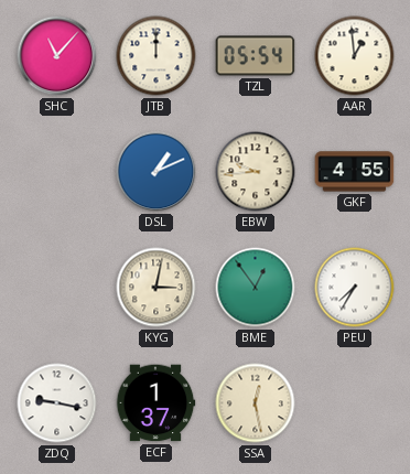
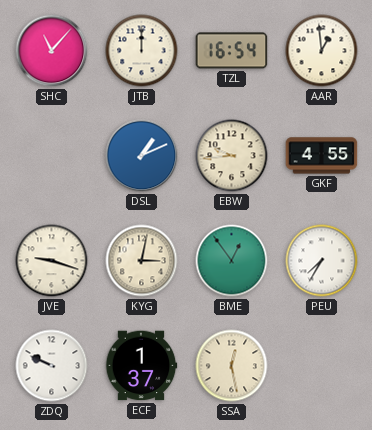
TZL: 05:54 -> 16:54
JVE: none -> 9:18
ZDQ: 9:17 -> 9:49
